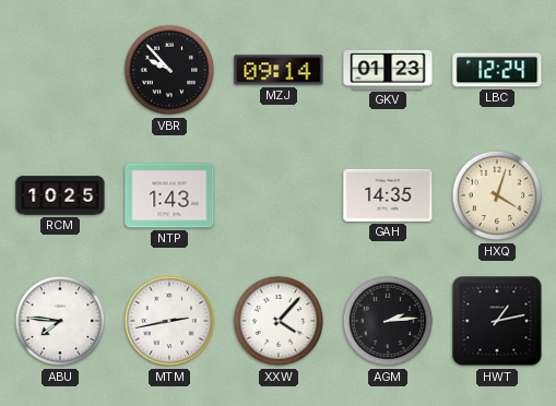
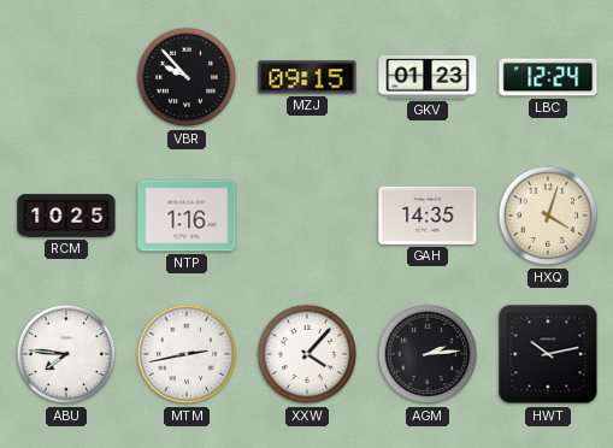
MZJ: 09:14 -> 09:15
NTP: 1:43 -> 1:16
HWT: 1:13 -> 10:13
